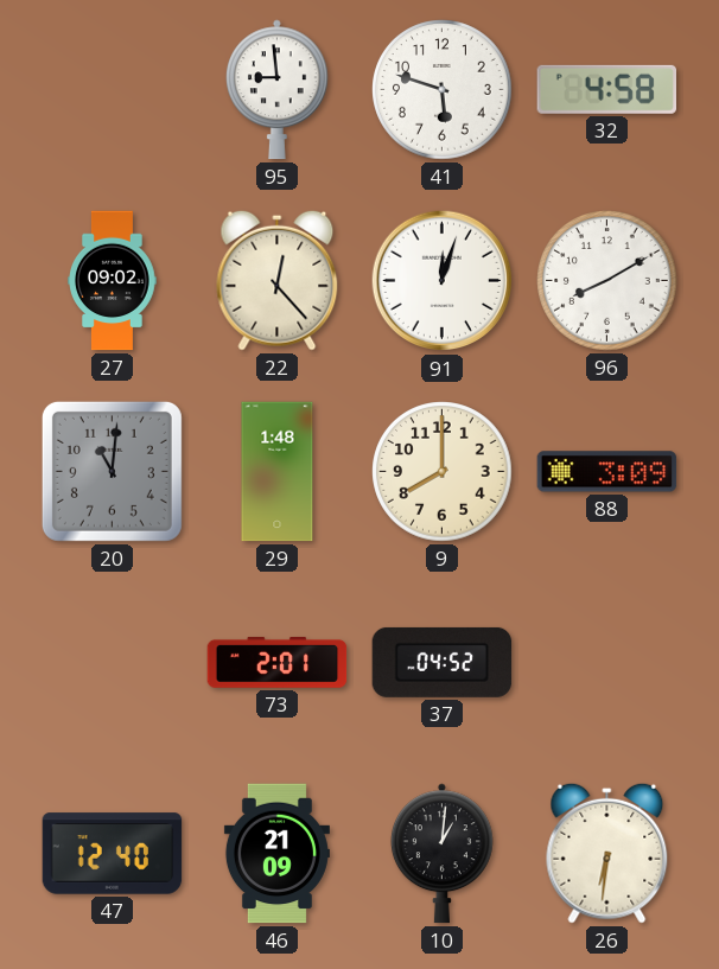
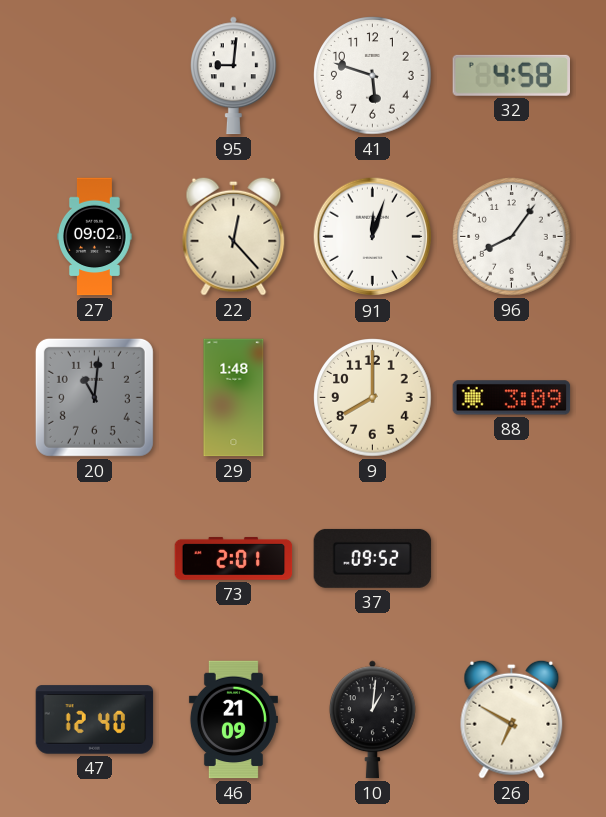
95: 8:59 -> 9:01
96: 8:10 -> 8:06
37: 04:52 -> 09:52
26: 6:31 -> 6:50
